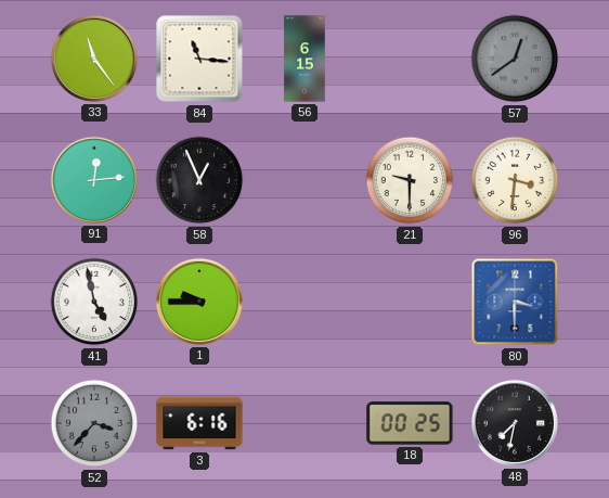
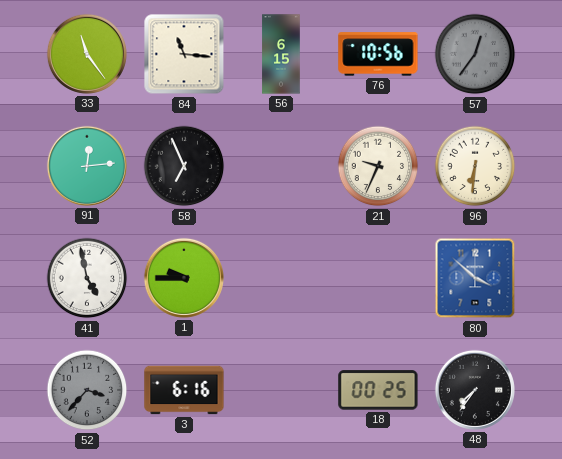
76: none -> 10:56
57: 12:39 -> 12:36
58: 12:56 -> 6:56
21: 9:30 -> 9:34
96: 3:31 -> 6:31
80: 3:30 -> 3:52
48: 7:32 -> 7:36
